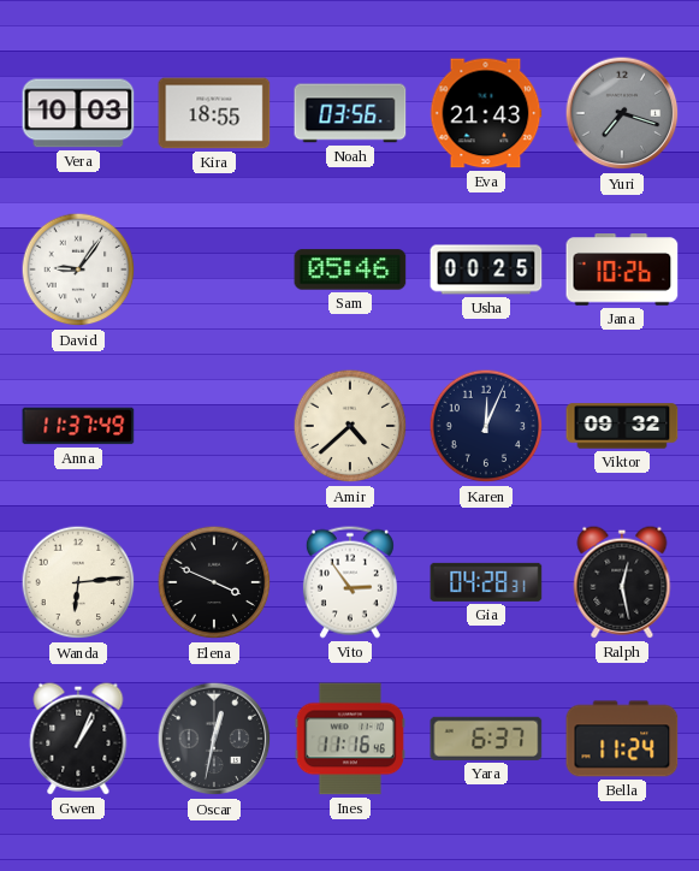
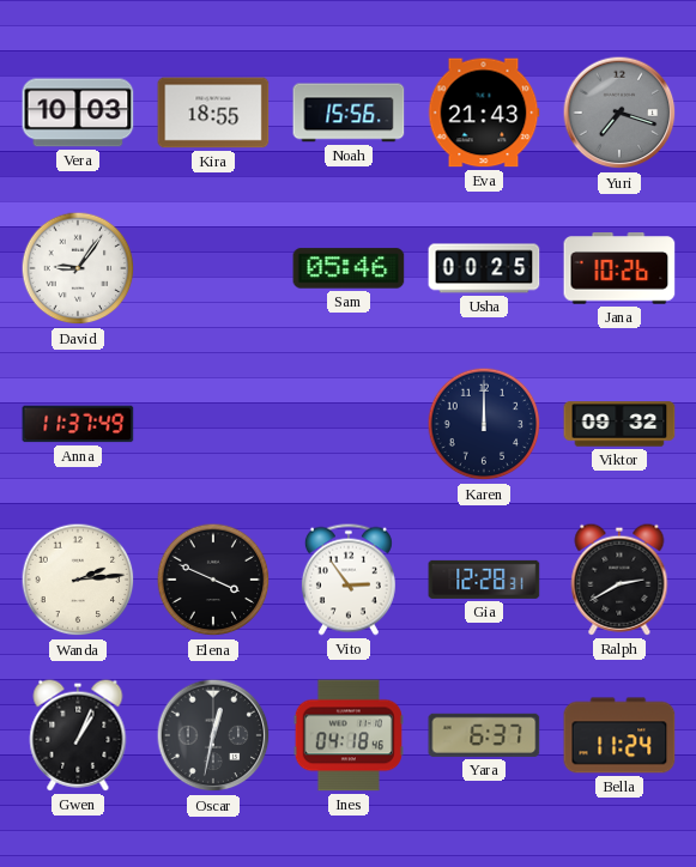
Noah: 03:56 -> 15:56
Amir: 4:38 -> none
Karen: 12:04 -> 12:00
Wanda: 6:14 -> 2:14
Gia: 04:28 -> 12:28
Ralph: 12:28 -> 2:40
Ines: 11:16 -> 04:18
